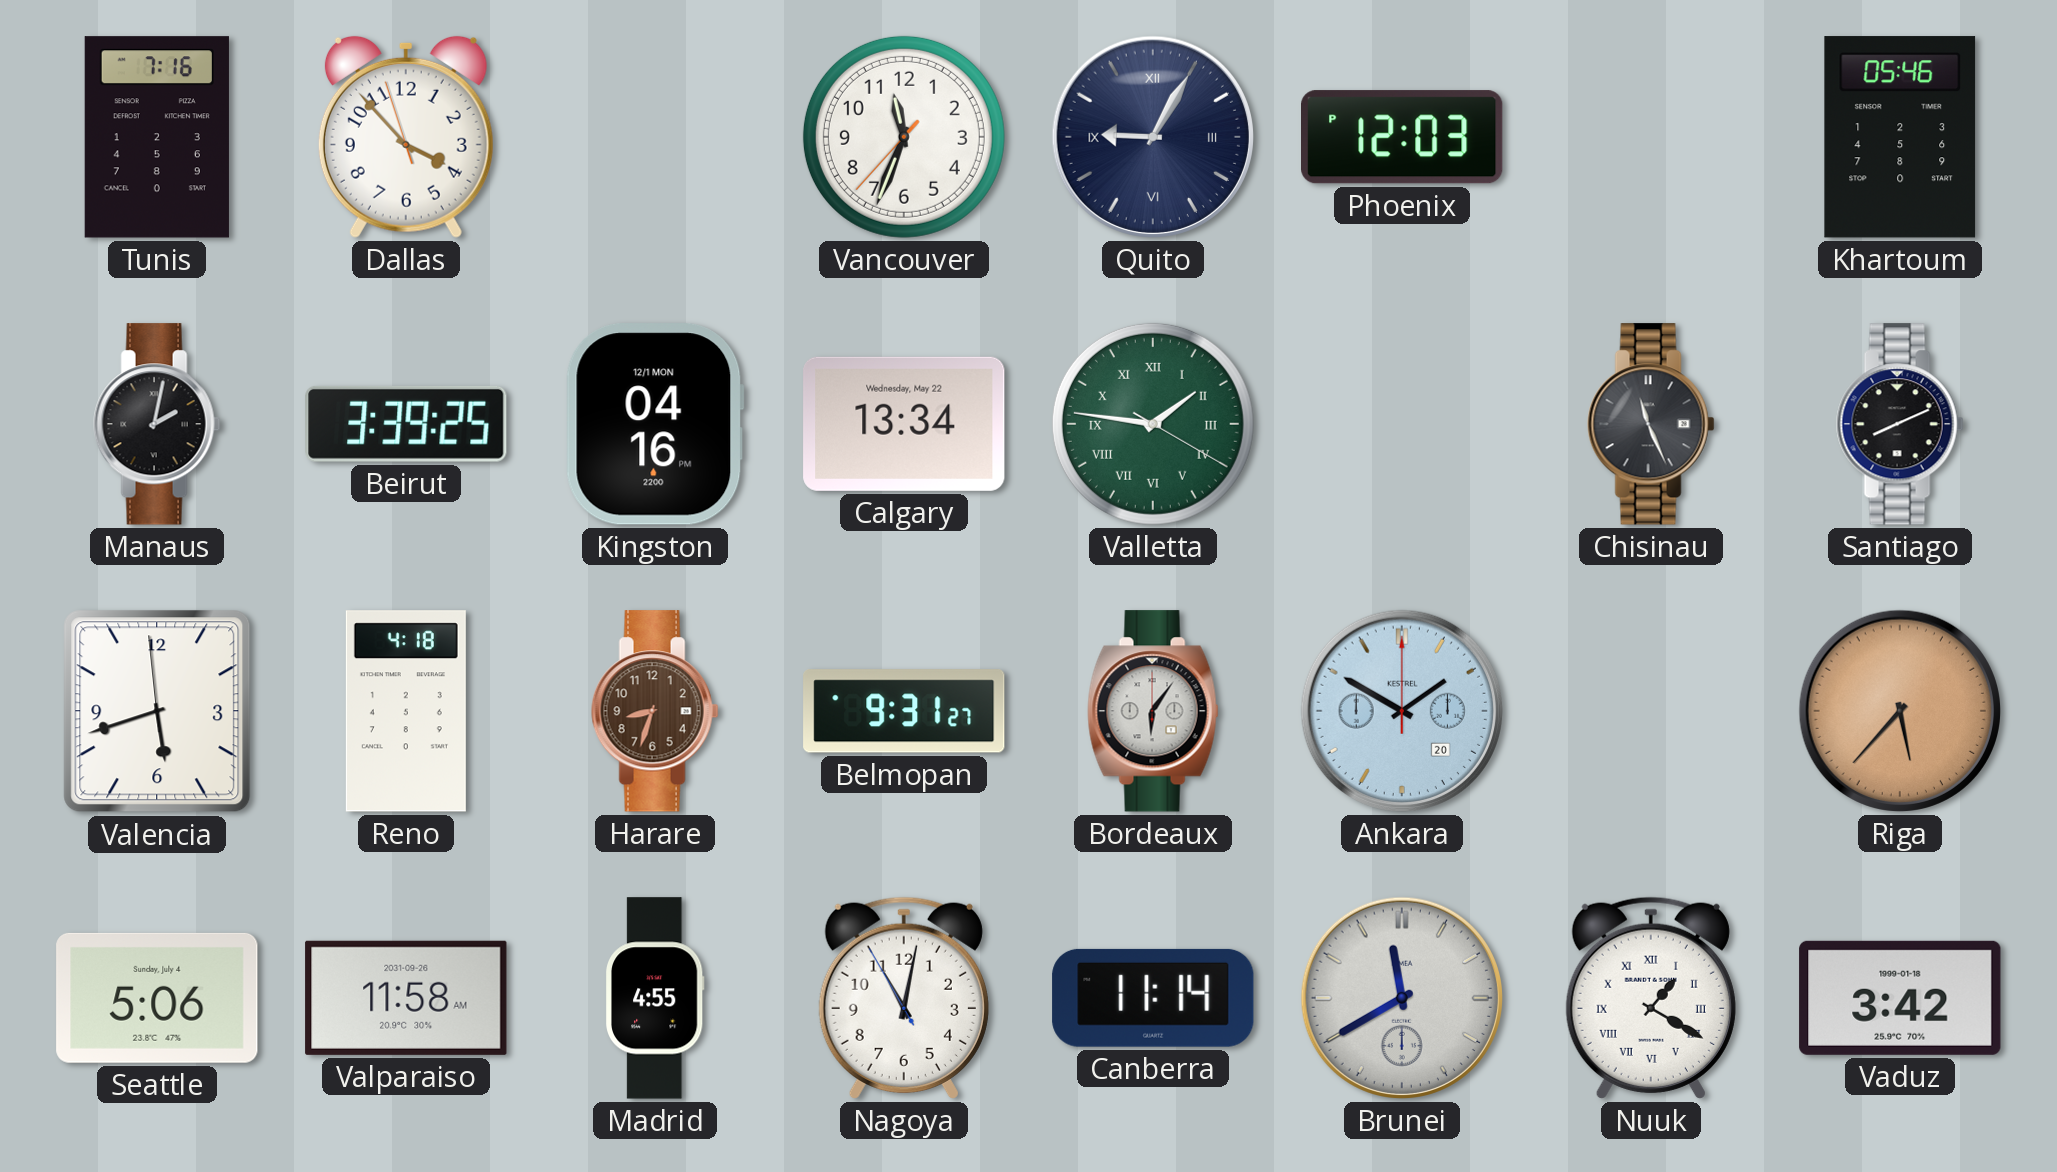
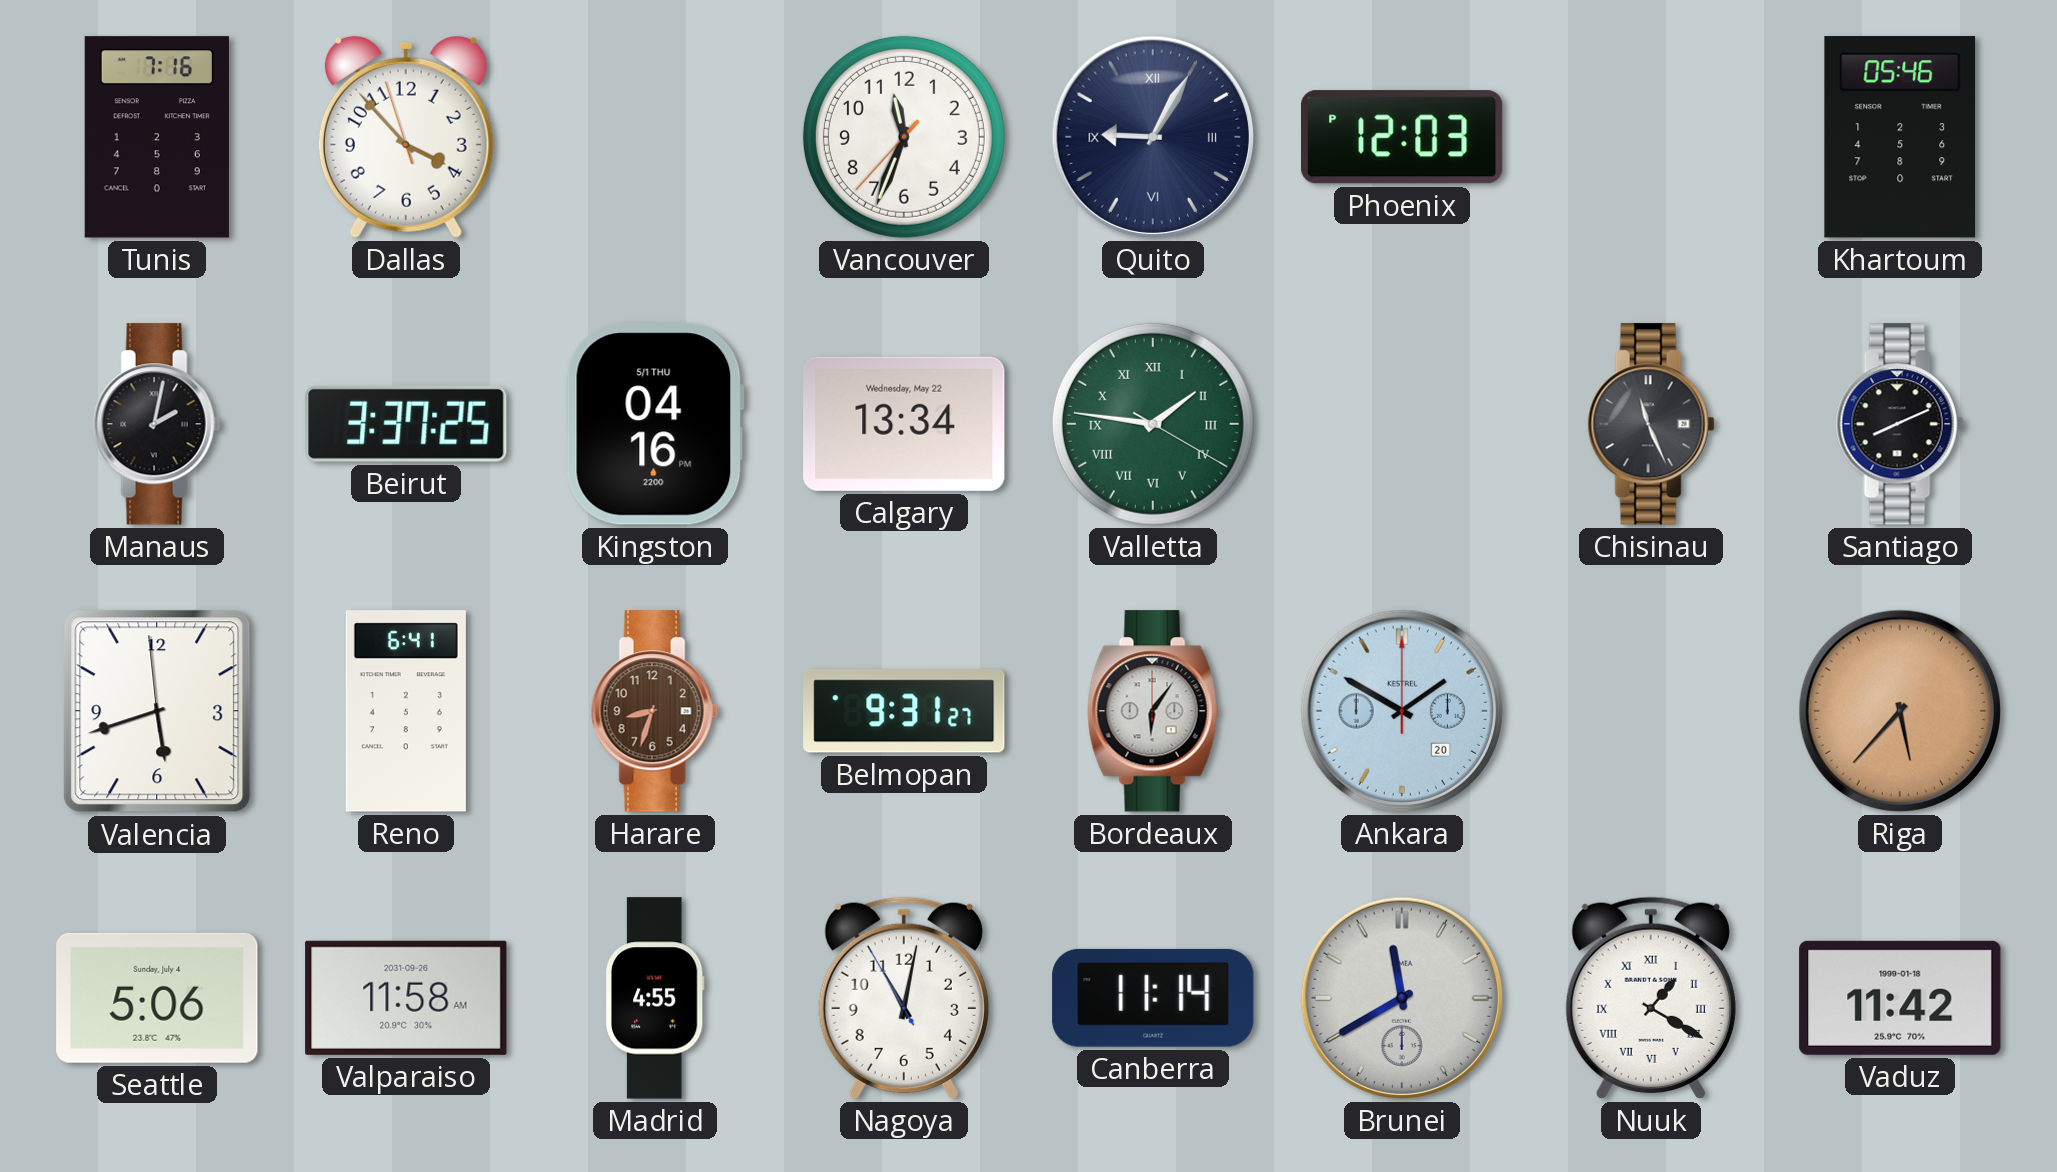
Beirut: 3:39 -> 3:37
Kingston date: 12/1 MON -> 5/1 THU
Reno: 4:18 -> 6:41
Vaduz: 3:42 -> 11:42
